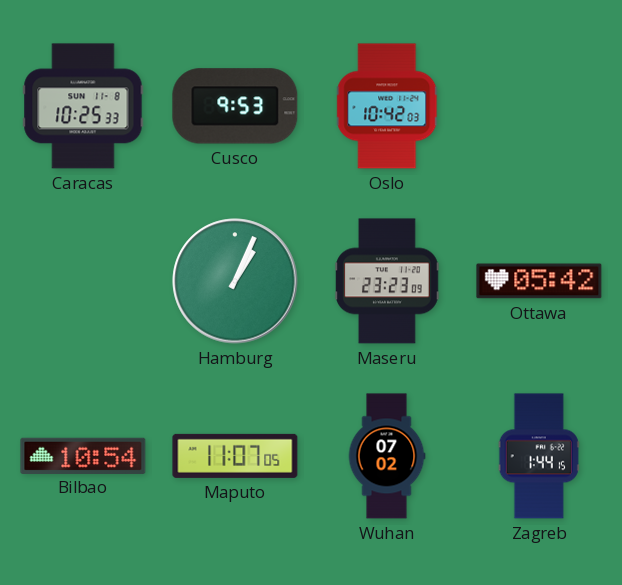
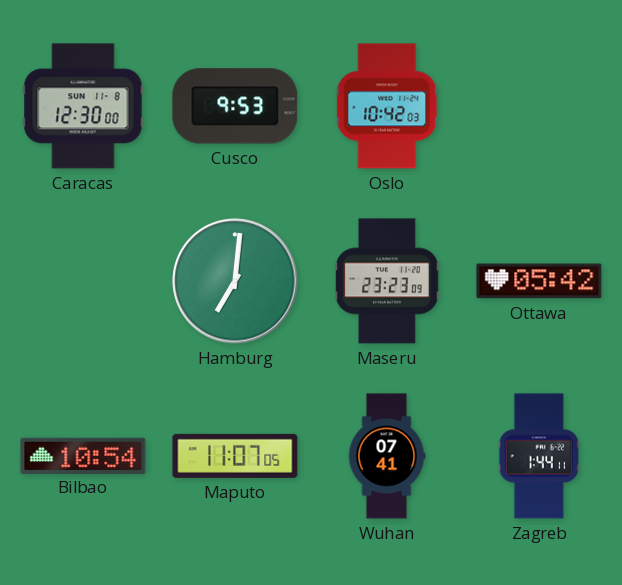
Caracas: 10:25 -> 12:30
Hamburg: 1:04 -> 7:01
Wuhan: 07:02 -> 07:41
Zagreb: 1:44:15 -> 1:44:11
